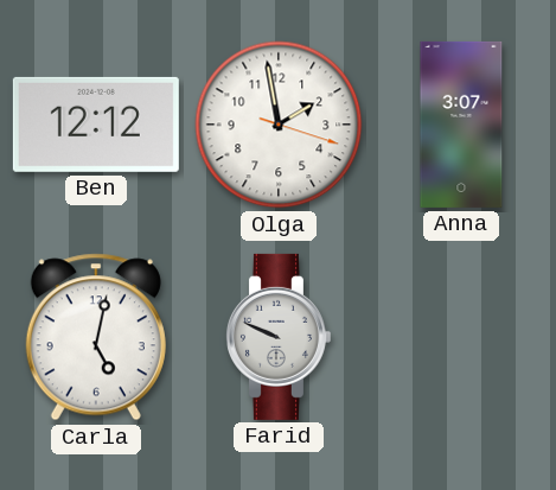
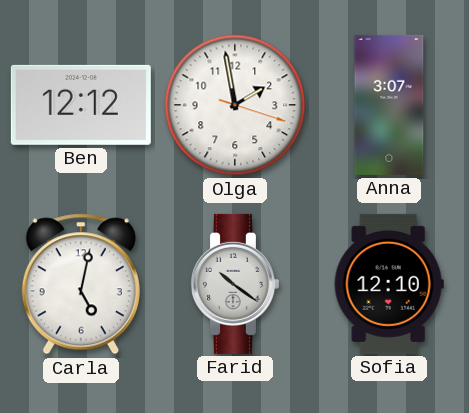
Farid: 9:49 -> 10:21
Sofia: none -> 12:10
